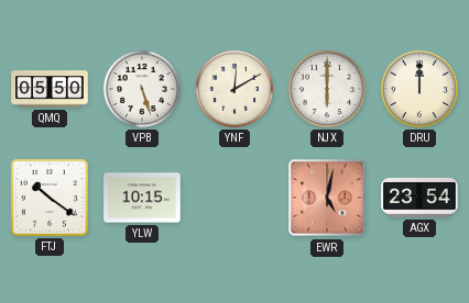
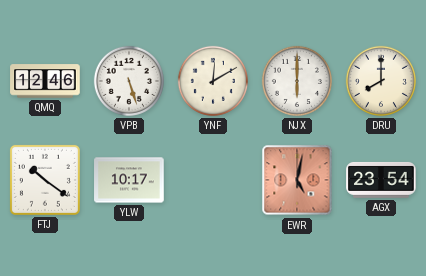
QMQ: 05:50 -> 12:46
DRU: 12:00 -> 8:00
YLW: 10:15 -> 10:17
